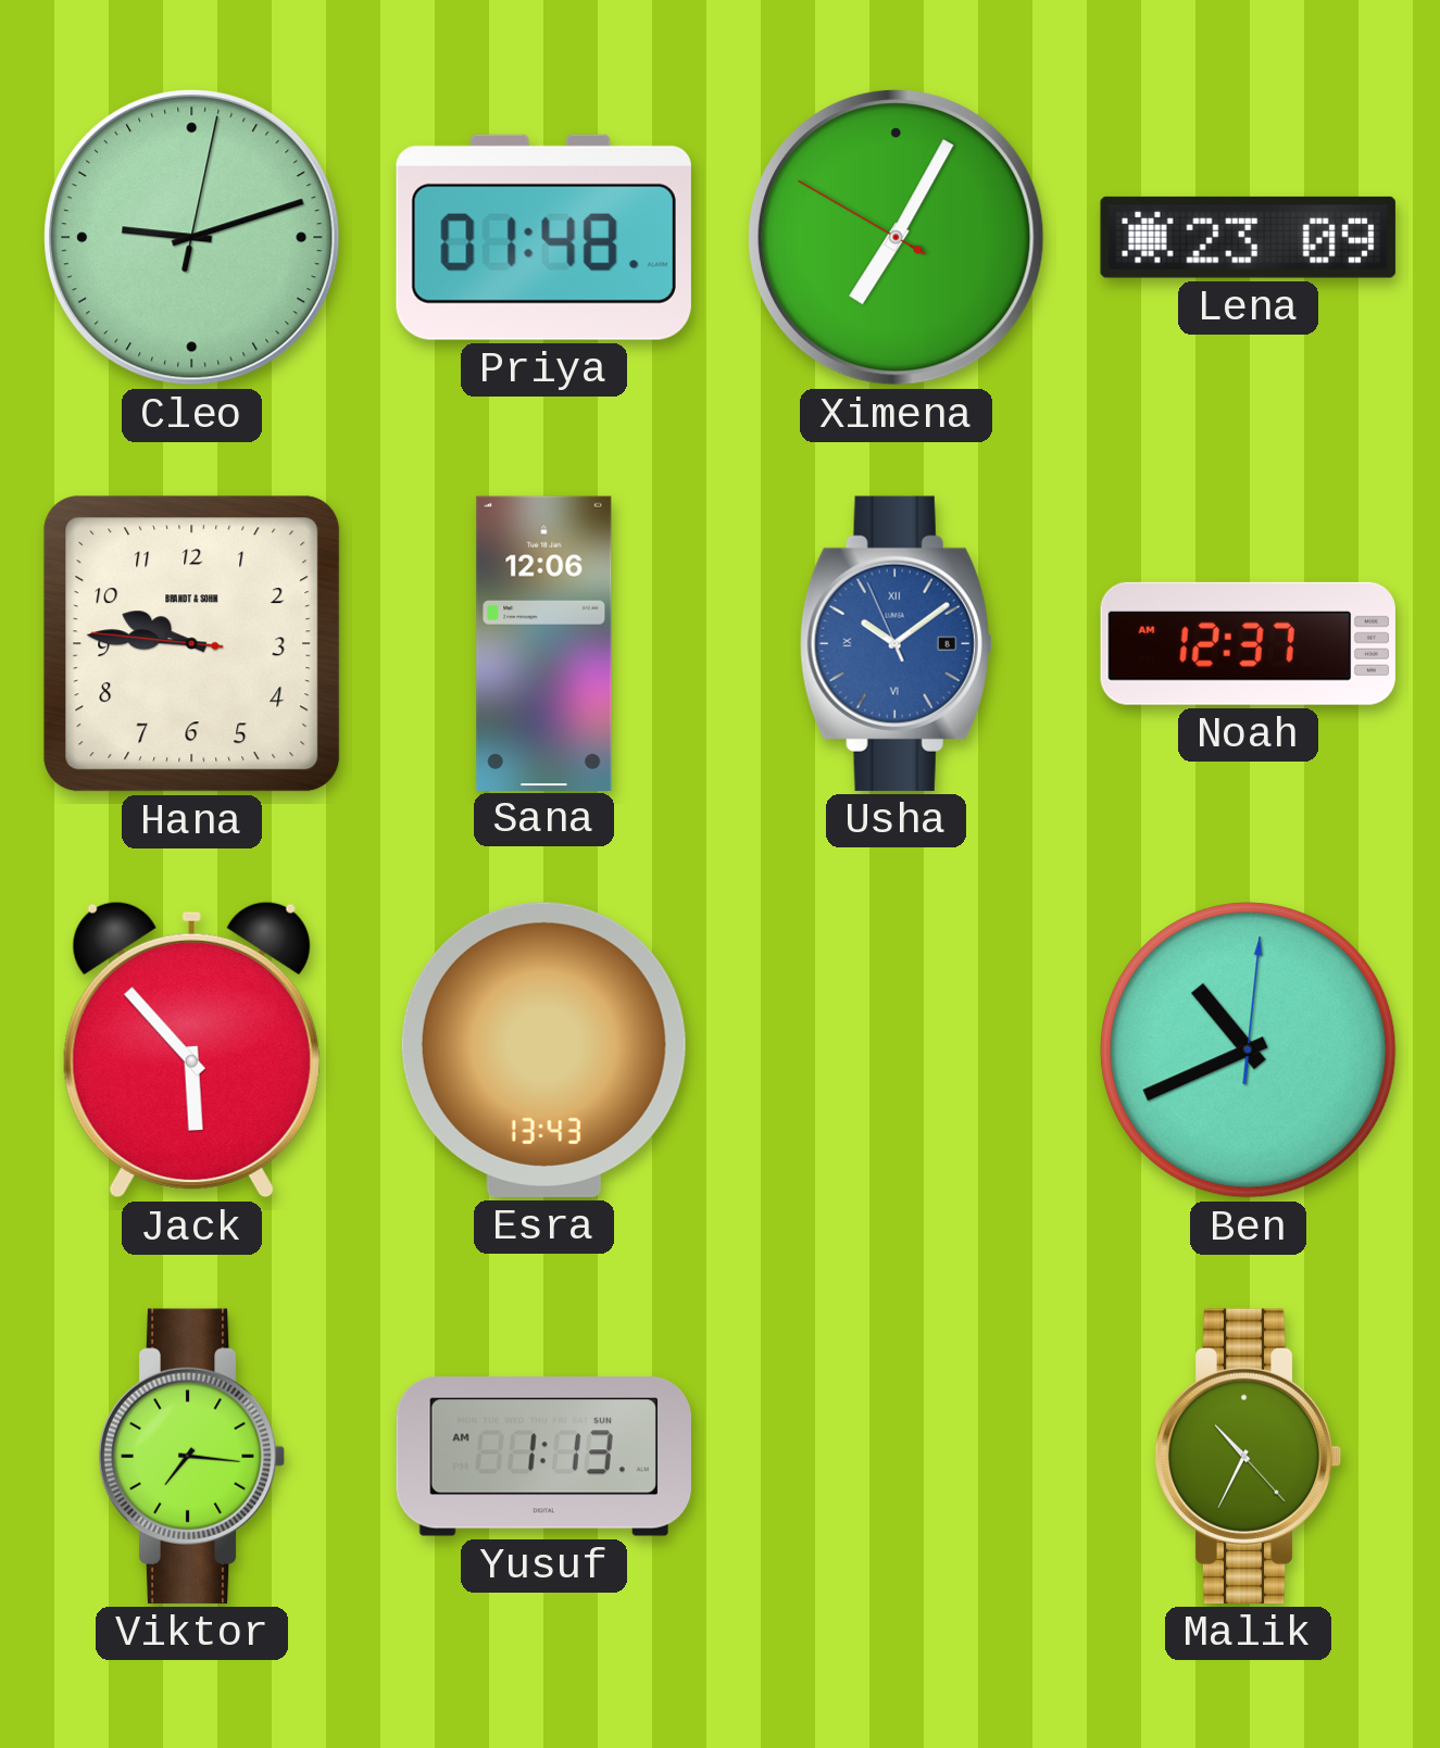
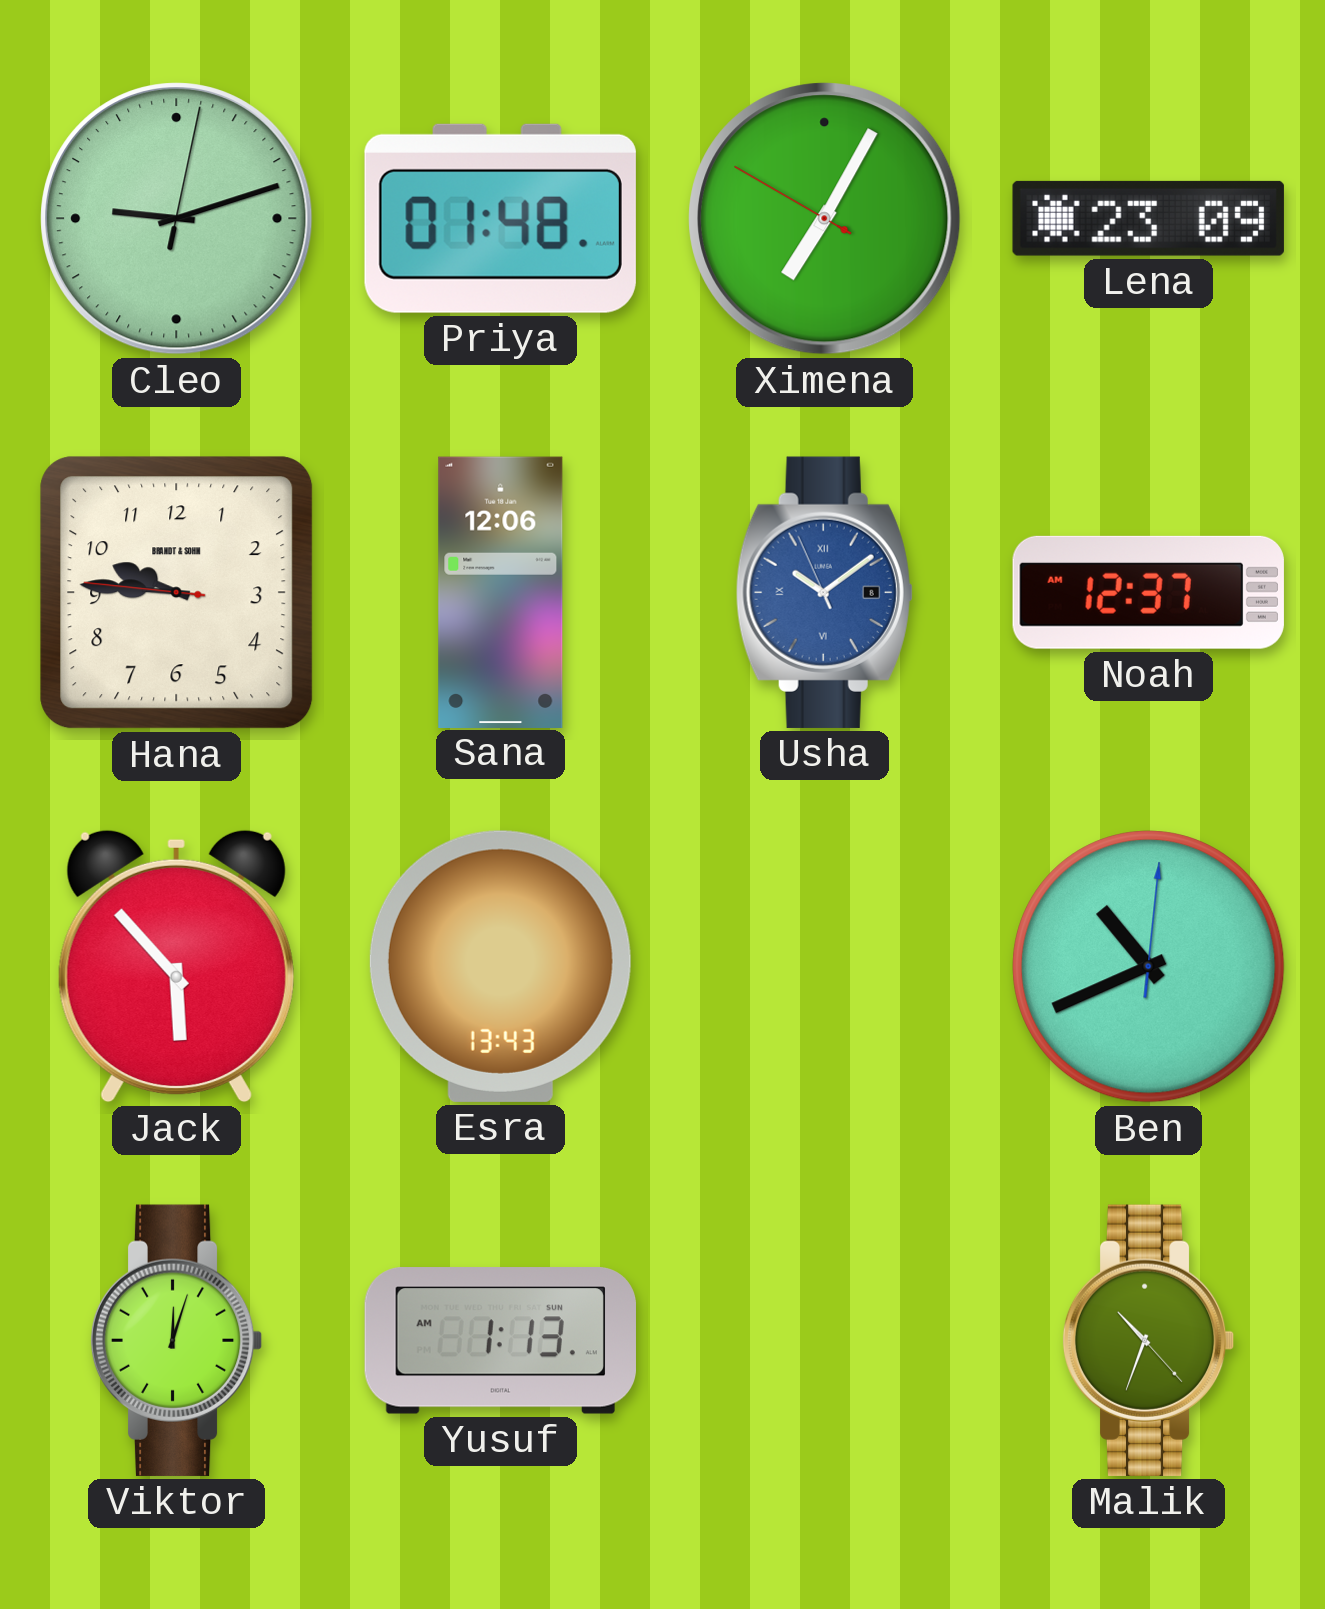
Viktor: 7:16 -> 12:03
Malik: 10:34 -> 10:33
